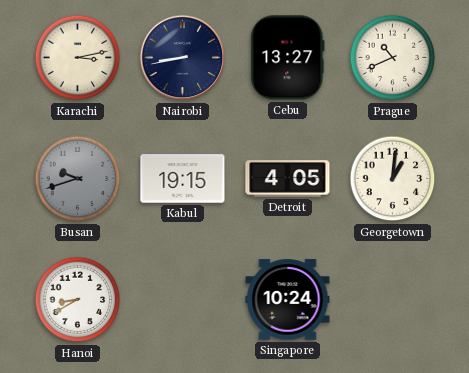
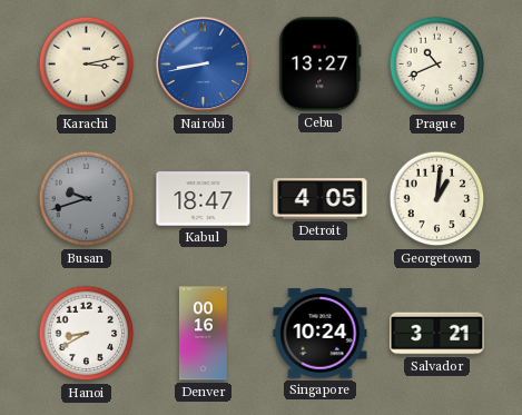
Nairobi dial: navy -> blue
Kabul: 19:15 -> 18:47
Denver: none -> 00:16
Salvador: none -> 3:21
